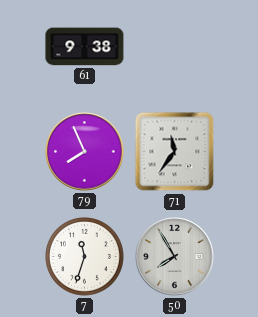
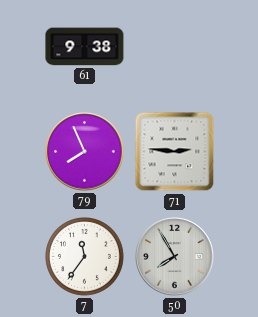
71: 11:36 -> 2:46
7: 11:33 -> 11:36
